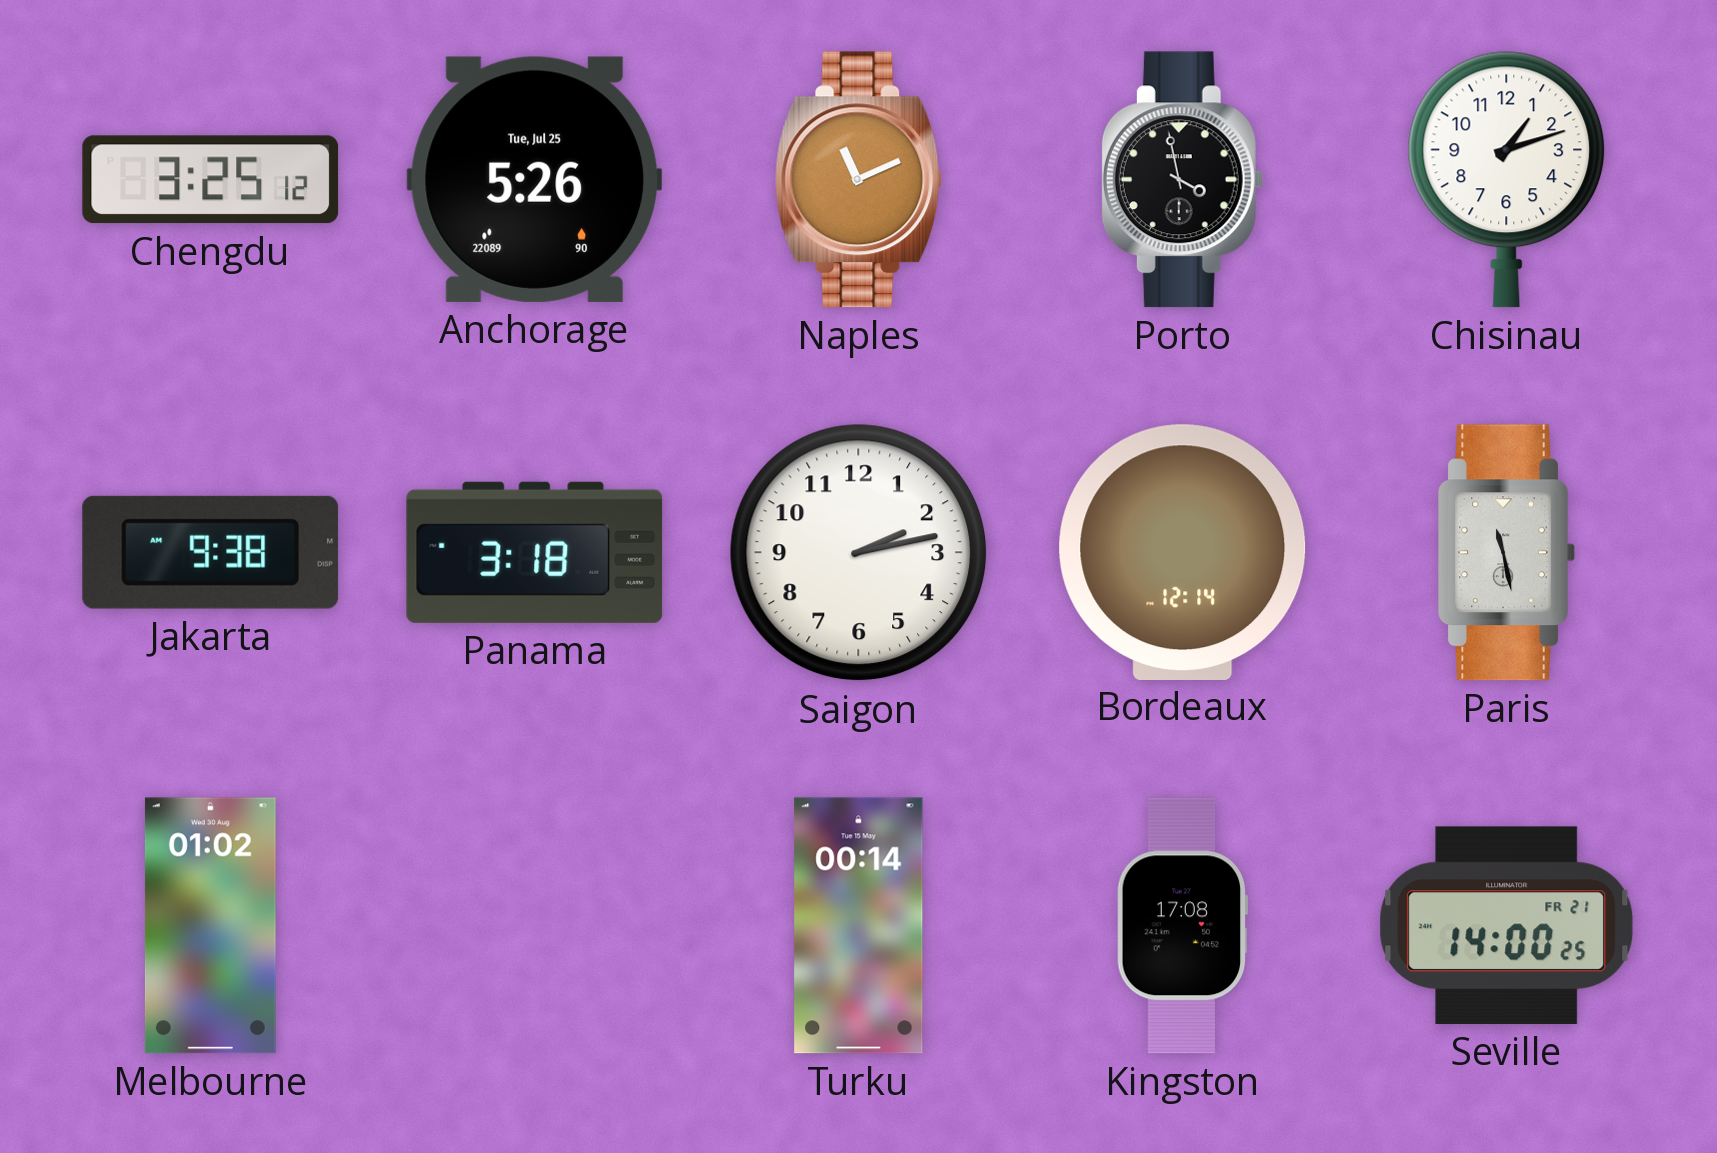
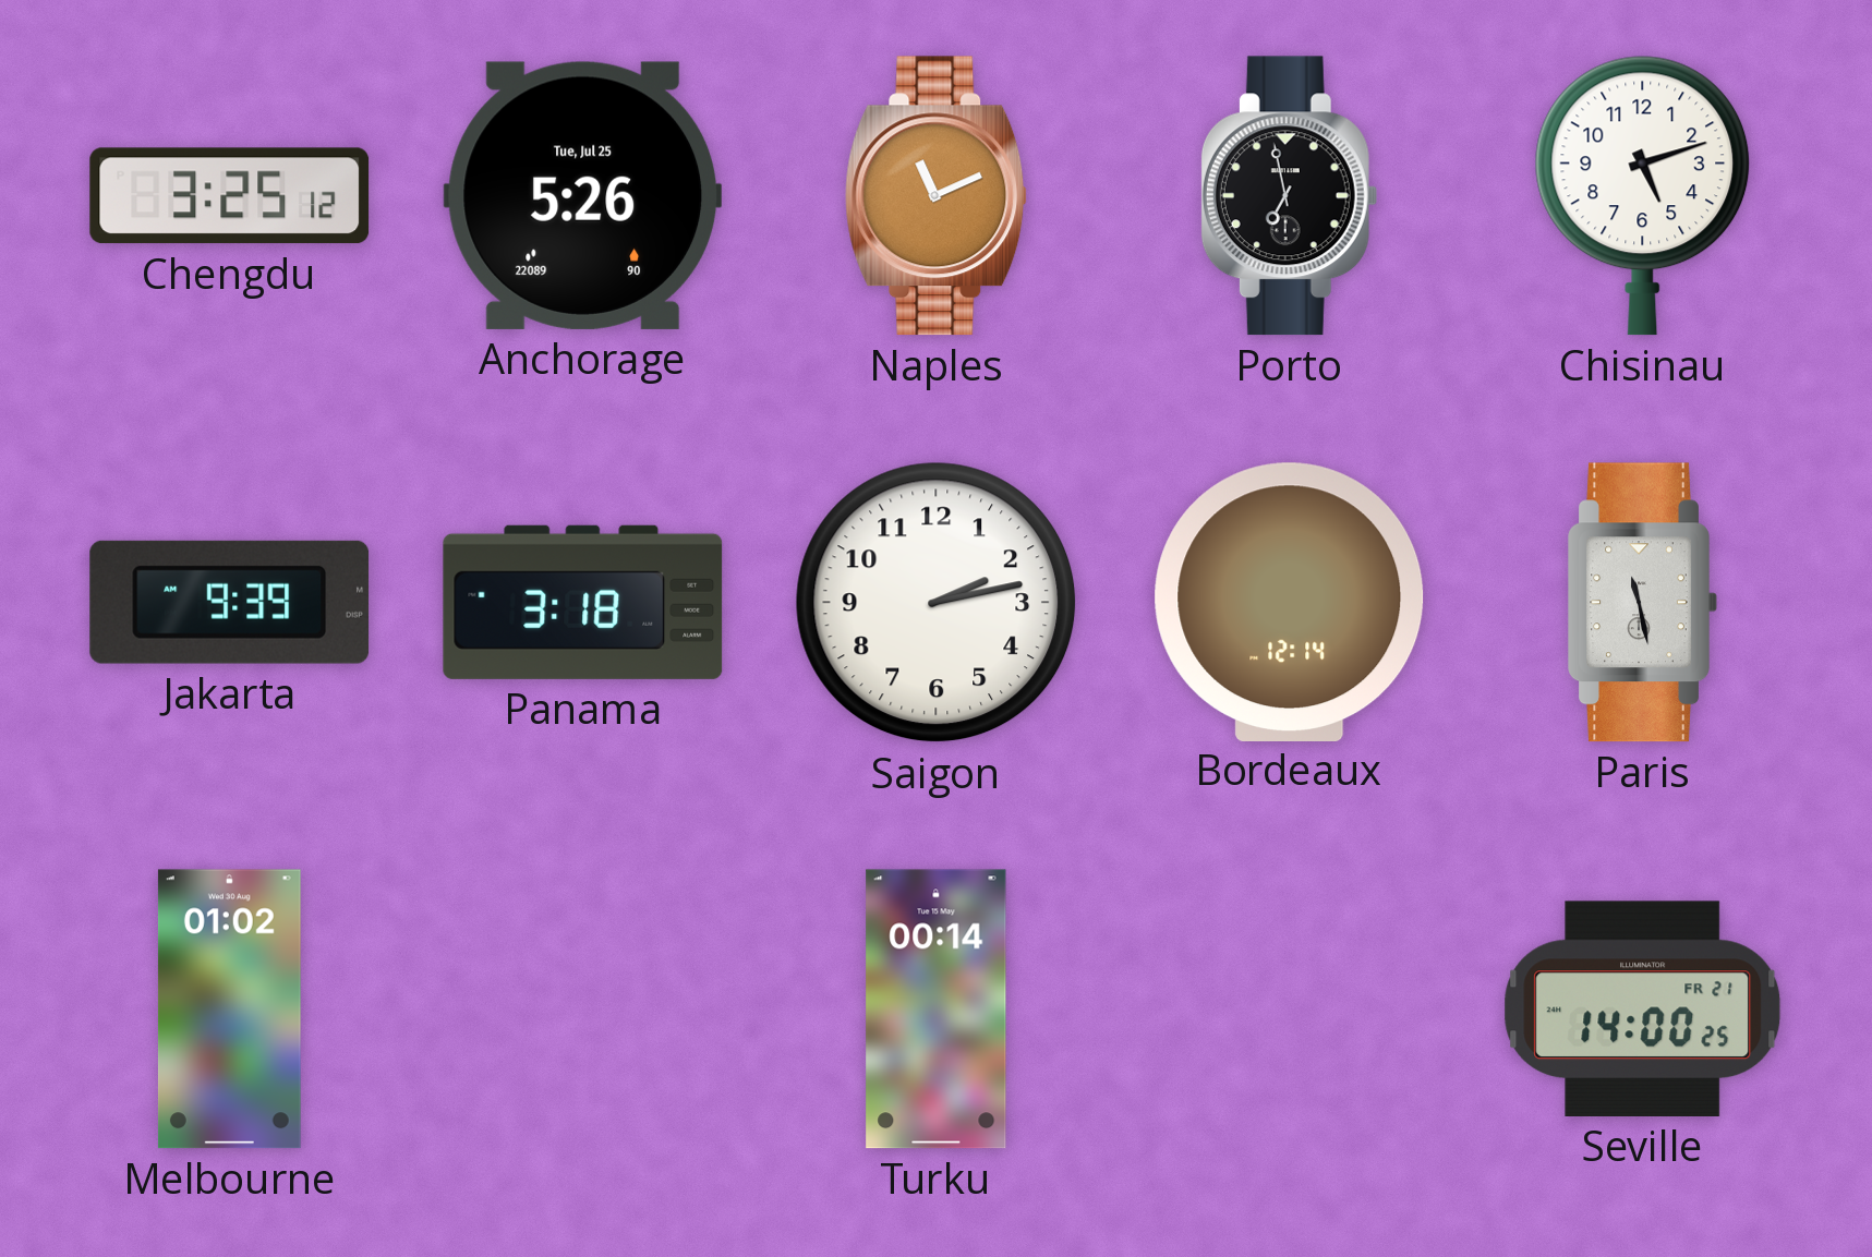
Porto: 3:58 -> 6:58
Chisinau: 1:12 -> 5:12
Jakarta: 9:38 -> 9:39
Kingston: 17:08 -> none
